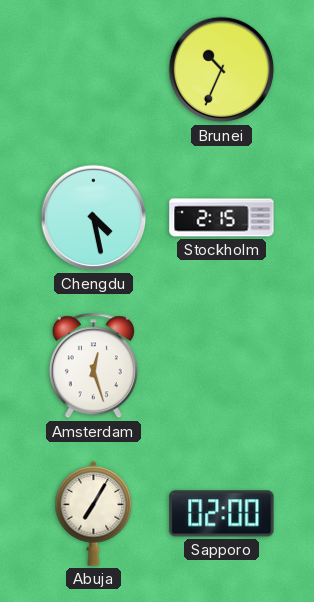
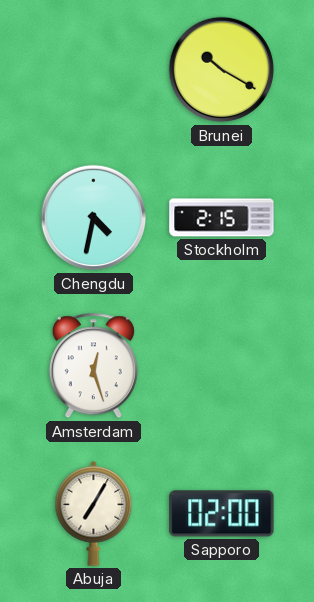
Brunei: 10:34 -> 10:20
Chengdu: 4:28 -> 4:32
